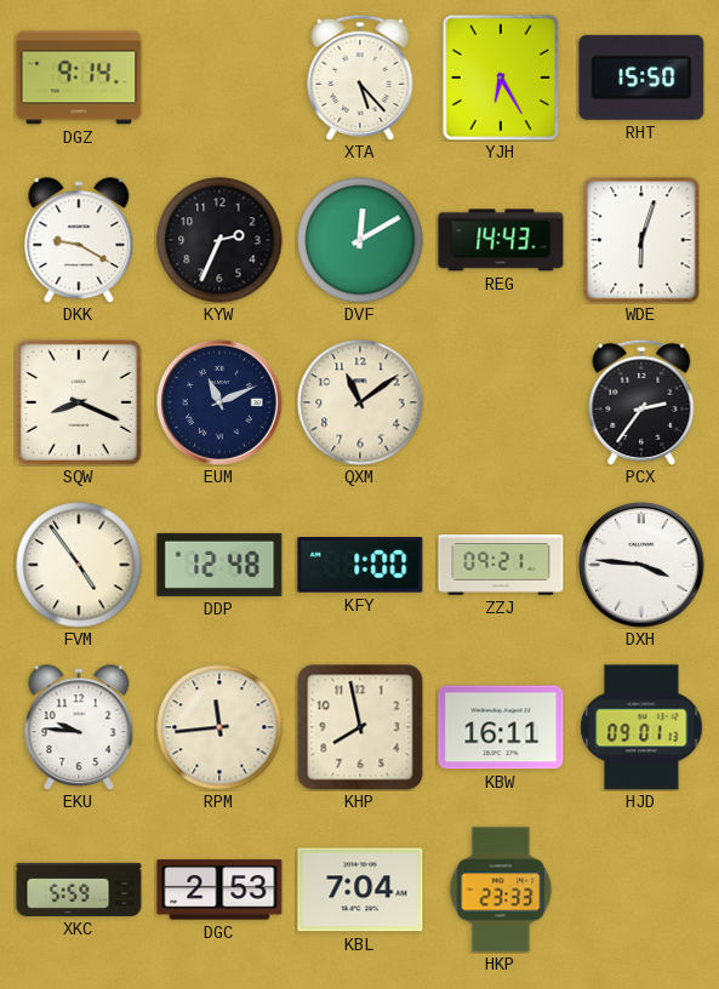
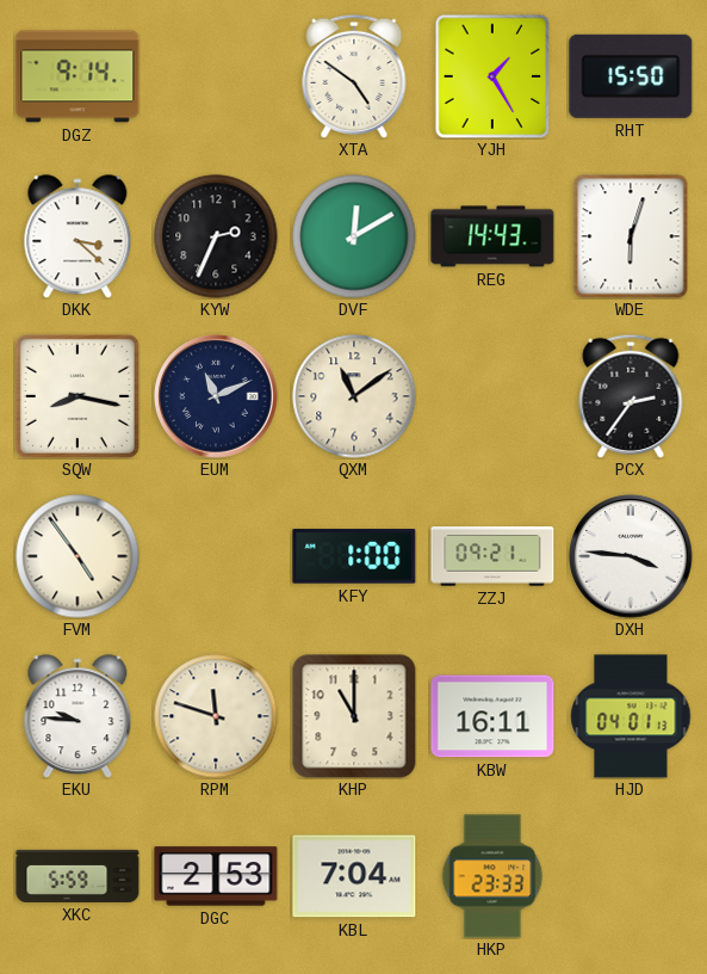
XTA: 5:23 -> 4:51
YJH: 6:25 -> 1:25
DKK: 9:20 -> 3:22
SQW: 8:19 -> 8:17
DDP: 12:48 -> none
RPM: 11:44 -> 11:48
KHP: 7:58 -> 11:00
HJD: 09:01 -> 04:01
